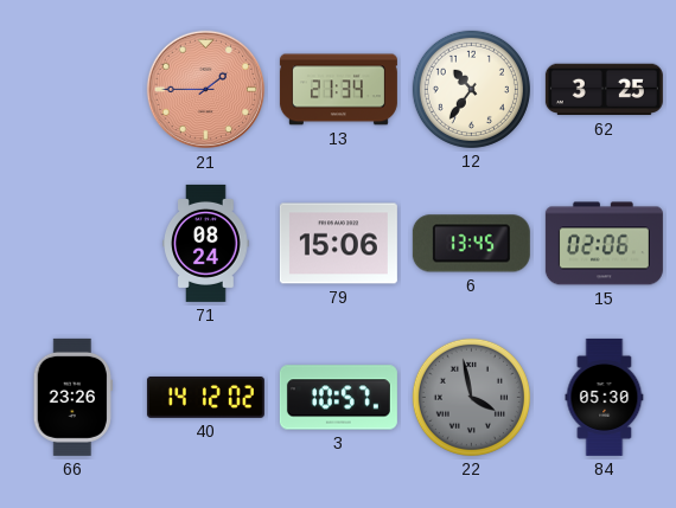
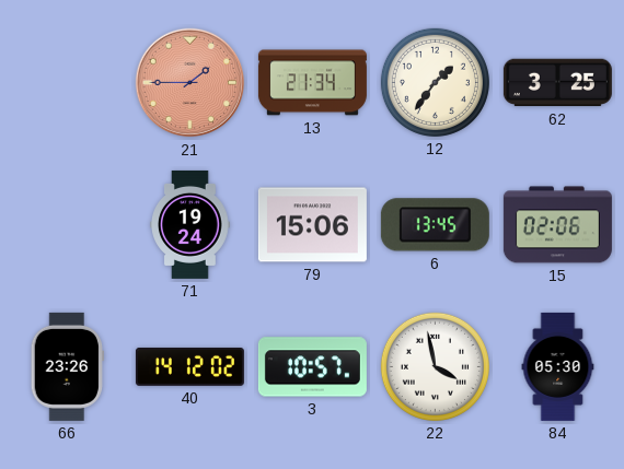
12: 10:36 -> 1:36
71: 08:24 -> 19:24
22 dial: grey -> white
